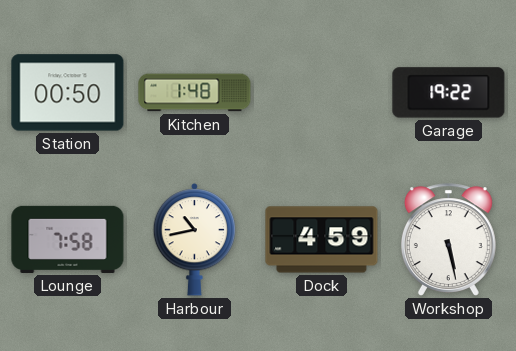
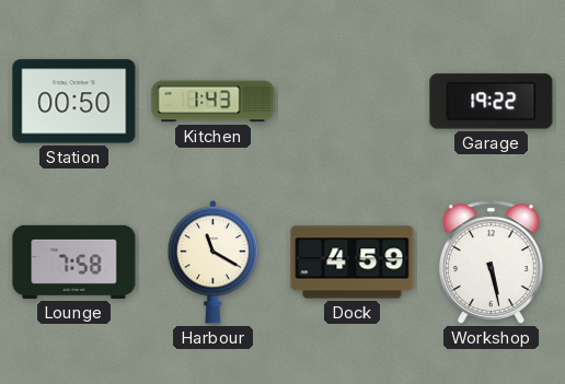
Kitchen: 1:48 -> 1:43
Harbour: 10:43 -> 11:20
